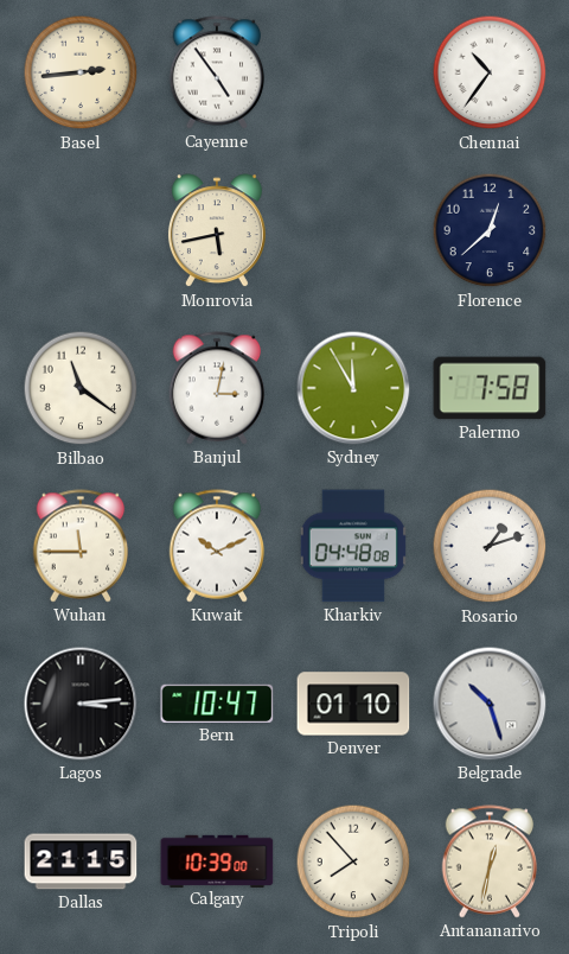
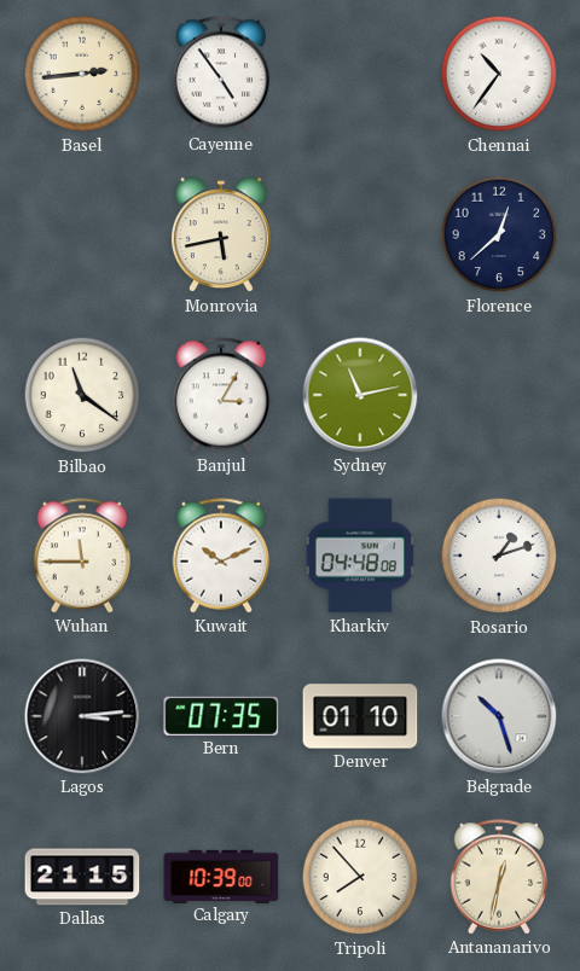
Banjul: 3:02 -> 3:05
Sydney: 11:55 -> 11:13
Palermo: 7:58 -> none
Bern: 10:47 -> 07:35
